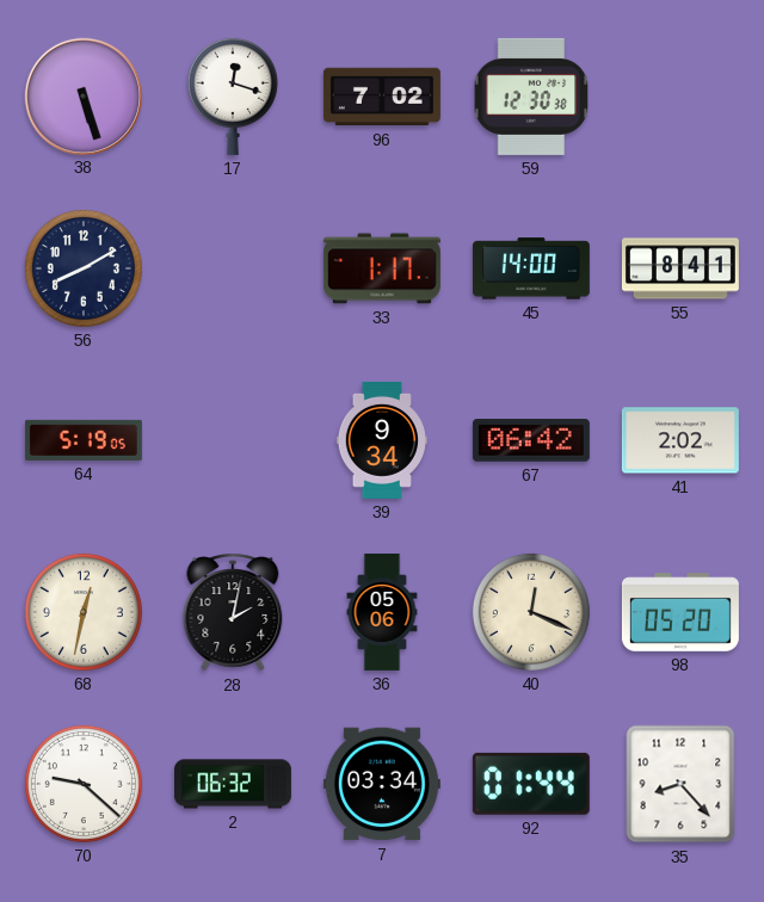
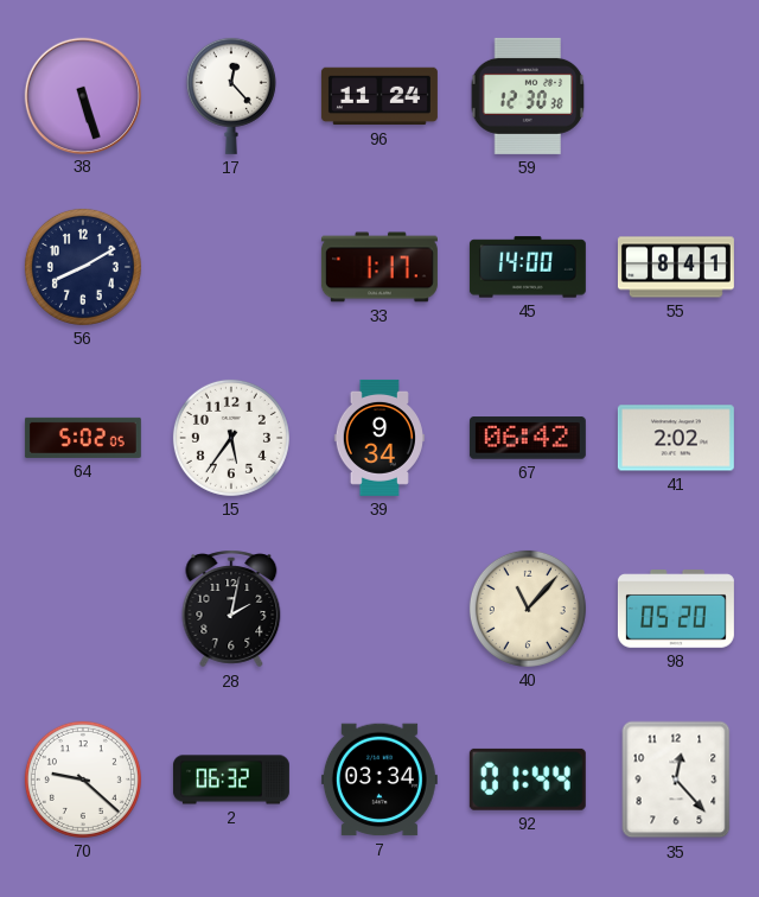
17: 12:18 -> 12:23
96: 7:02 -> 11:24
64: 5:19 -> 5:02
15: none -> 5:36
68: 12:32 -> none
36: 05:06 -> none
40: 12:19 -> 11:07
35: 8:23 -> 12:23
